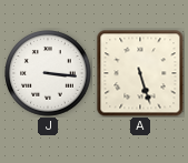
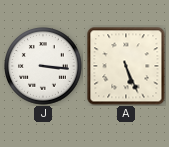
A: 5:27 -> 5:26
